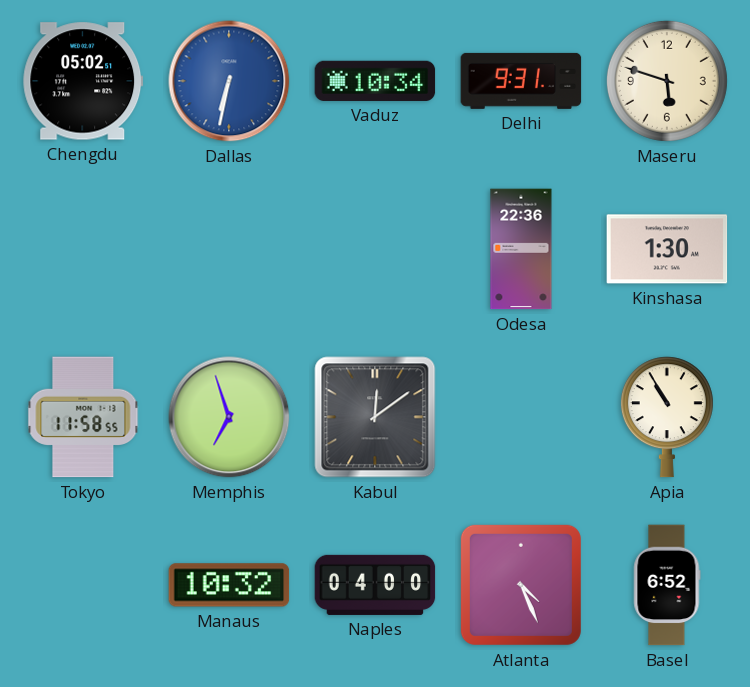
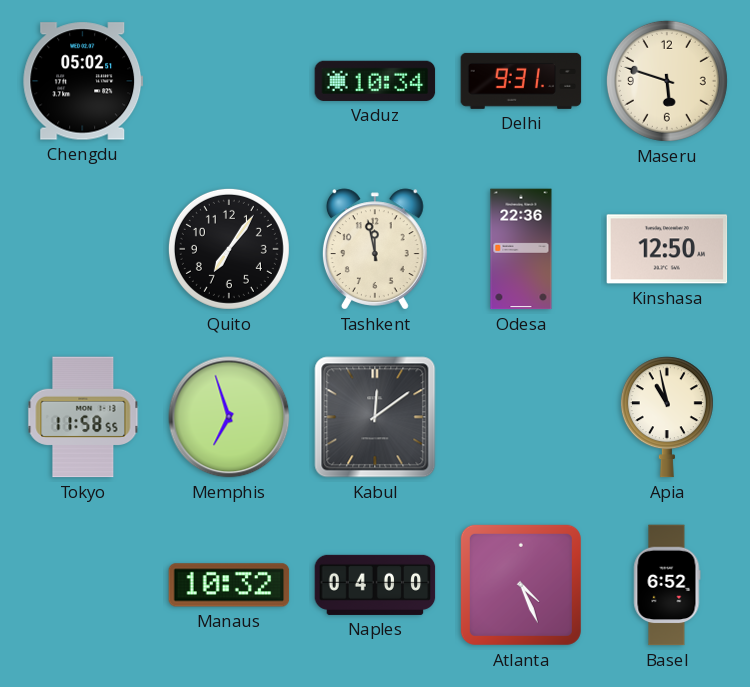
Dallas: 6:32 -> none
Quito: none -> 7:06
Tashkent: none -> 11:58
Kinshasa: 1:30 -> 12:50
Apia: 10:55 -> 10:58
